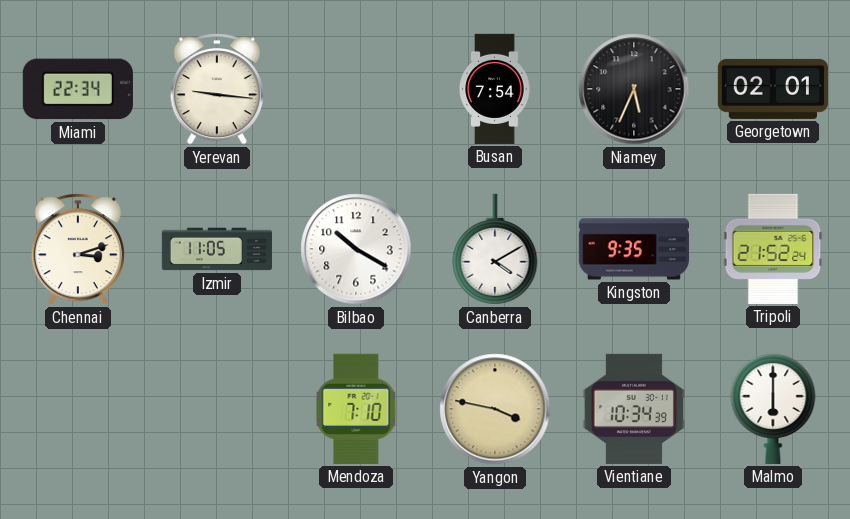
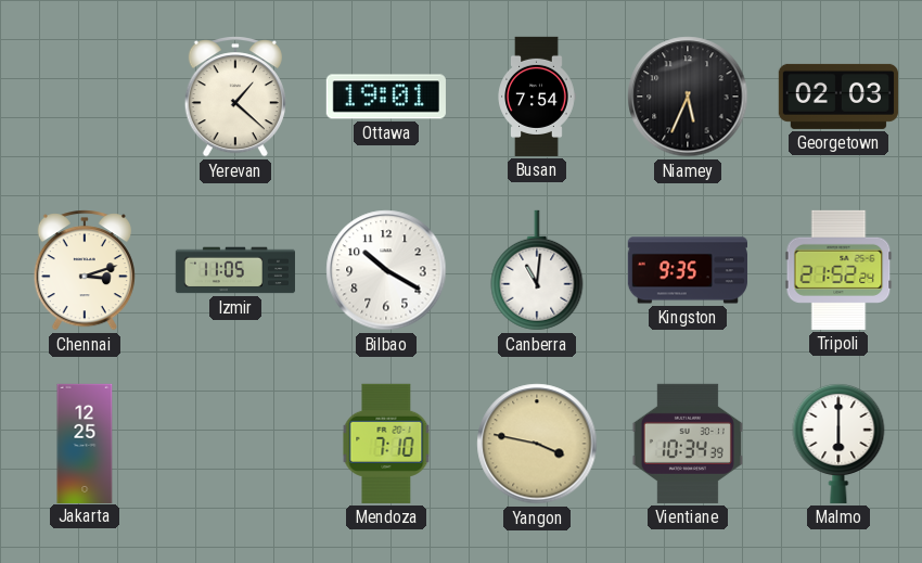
Miami: 22:34 -> none
Yerevan: 9:16 -> 1:22
Ottawa: none -> 19:01
Georgetown: 02:01 -> 02:03
Canberra: 4:10 -> 11:01
Jakarta: none -> 12:25
